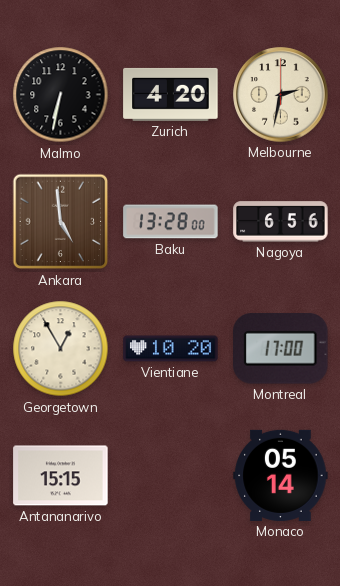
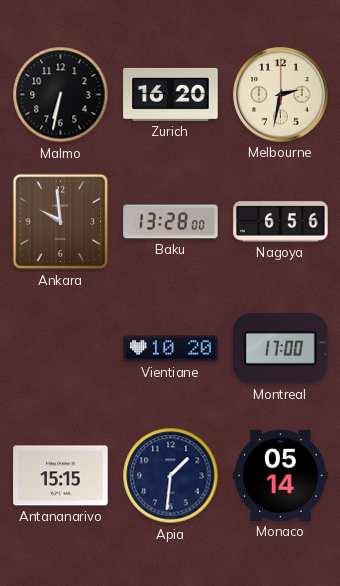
Zurich: 4:20 -> 16:20
Ankara: 4:59 -> 9:59
Georgetown: 12:55 -> none
Apia: none -> 1:31
